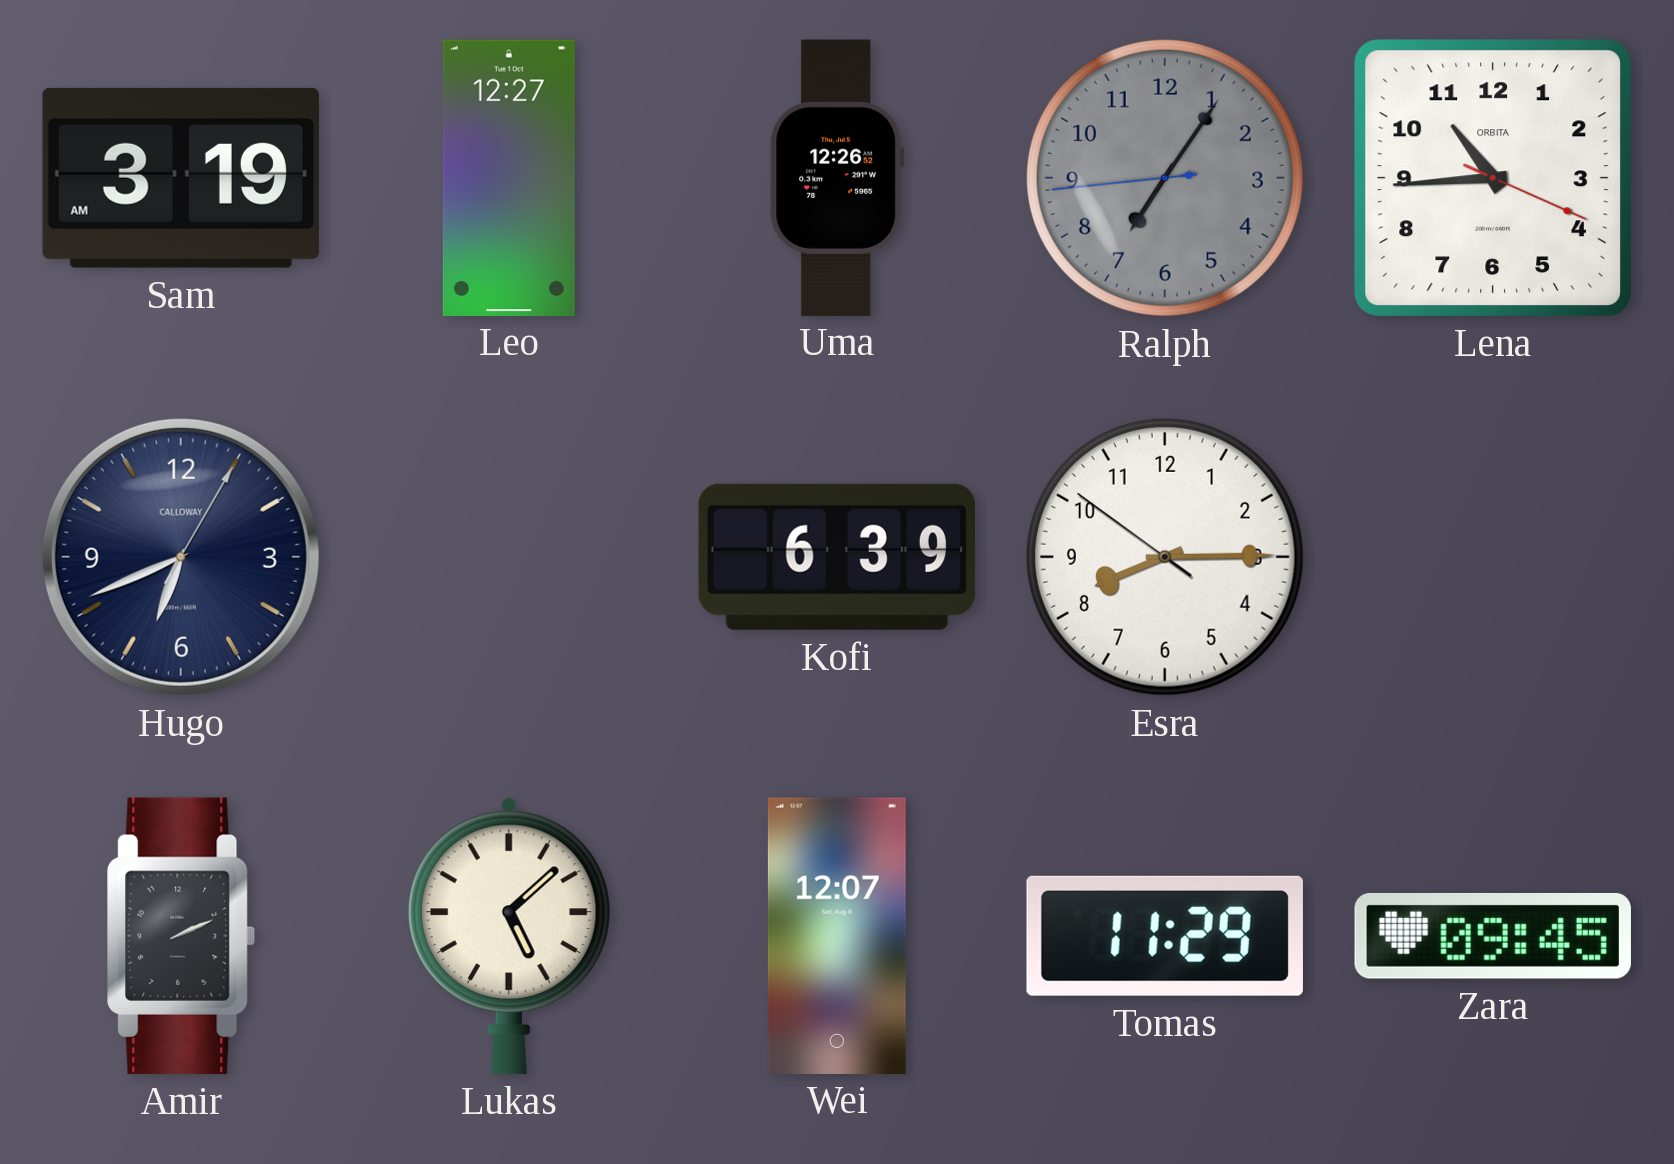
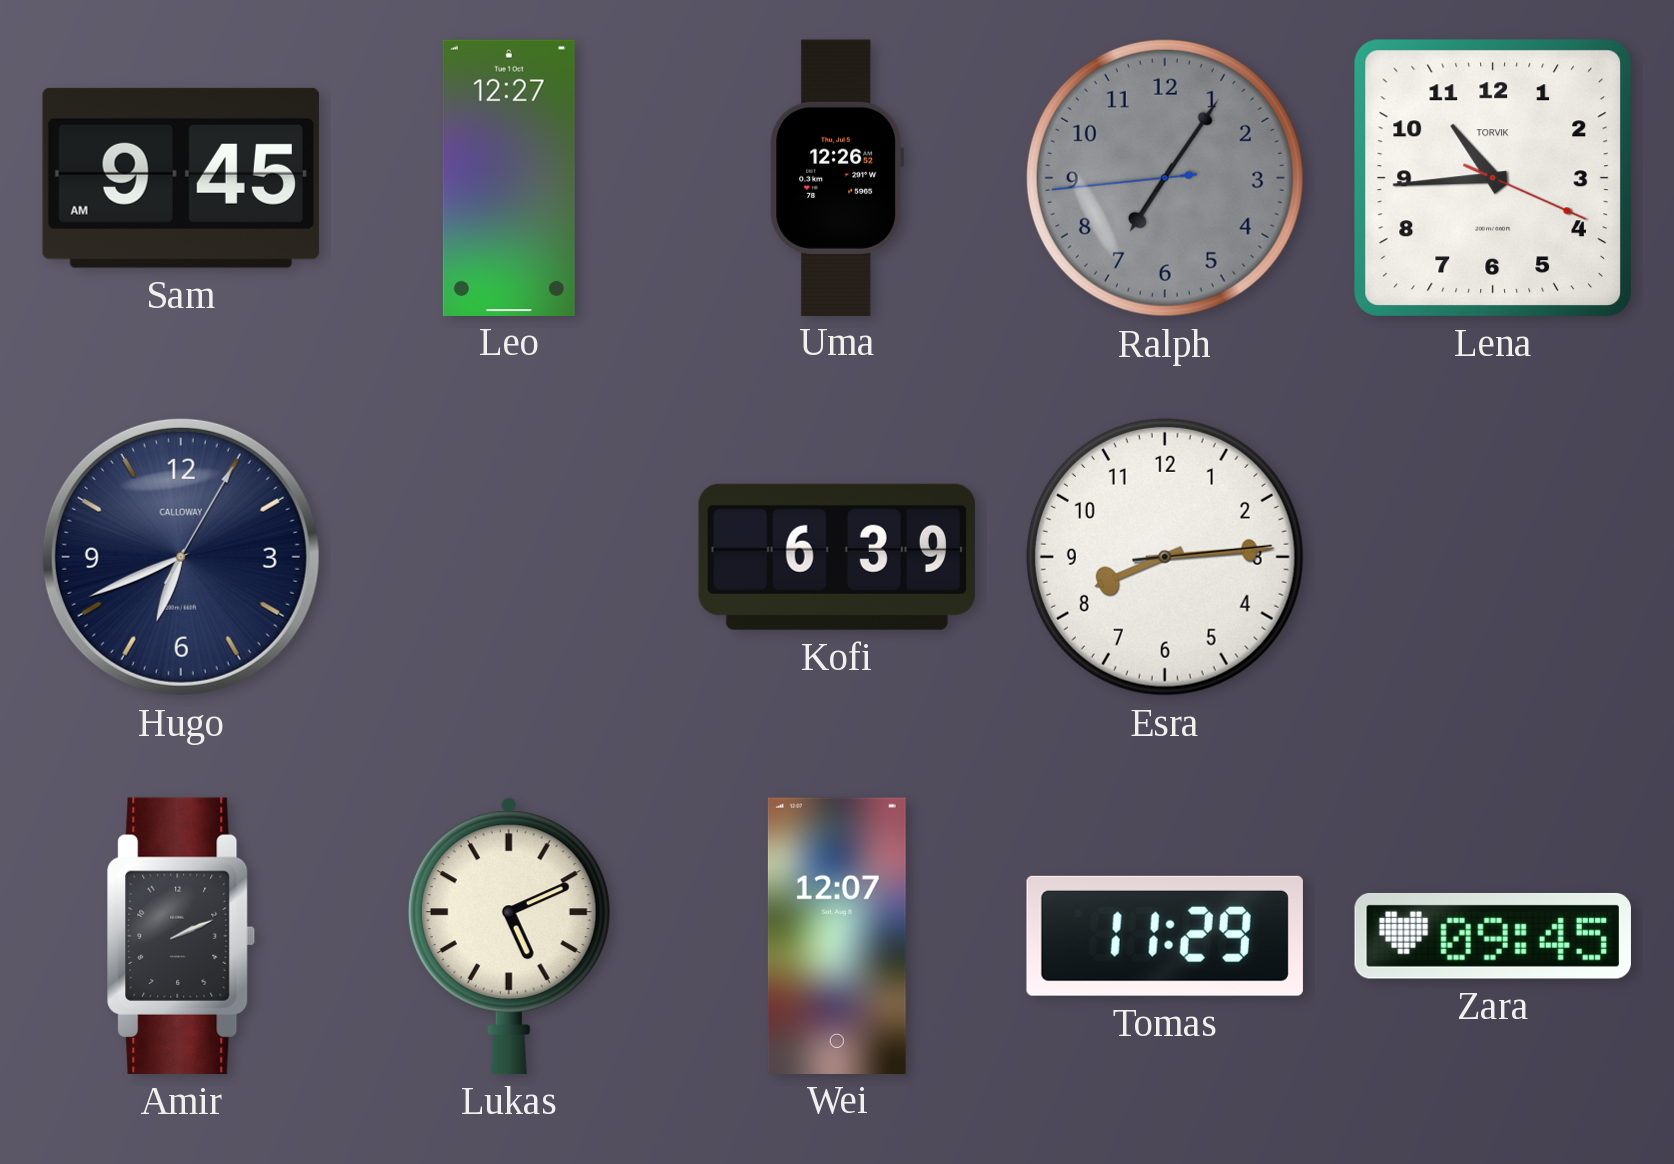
Sam: 3:19 -> 9:45
Lena brand: ORBITA -> TORVIK
Esra: 8:14:51 -> 8:14:14
Lukas: 5:08 -> 5:11
